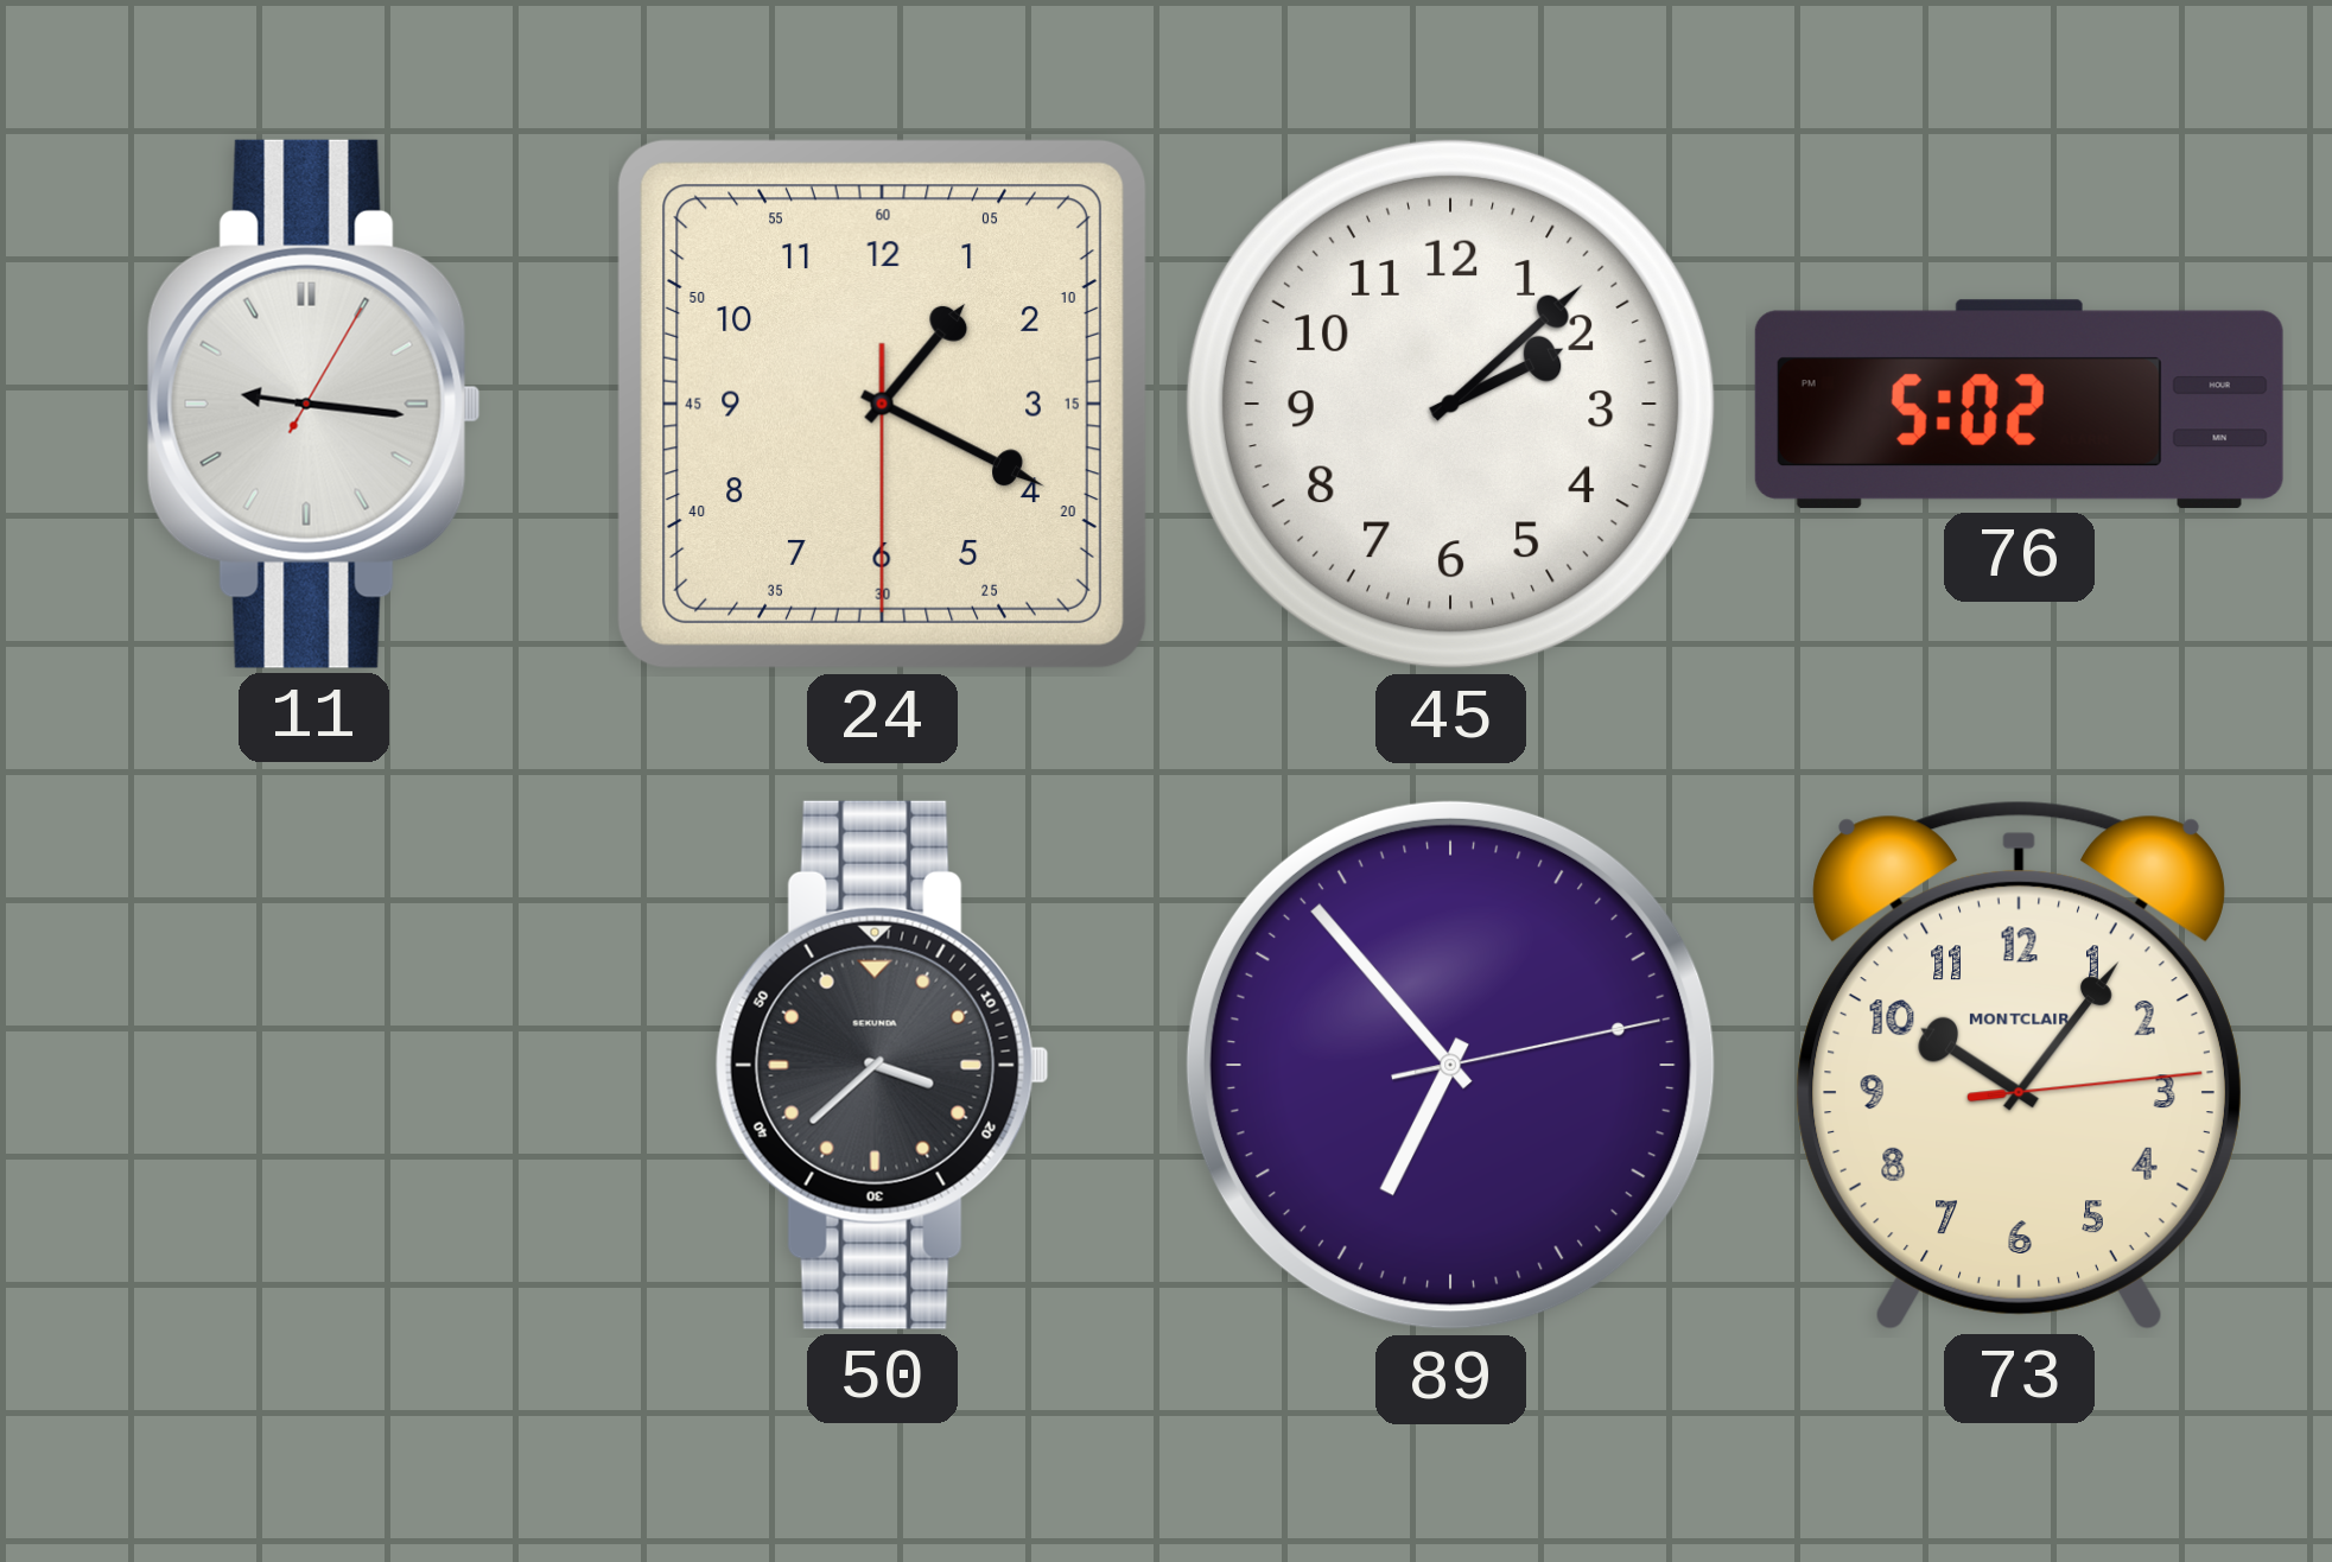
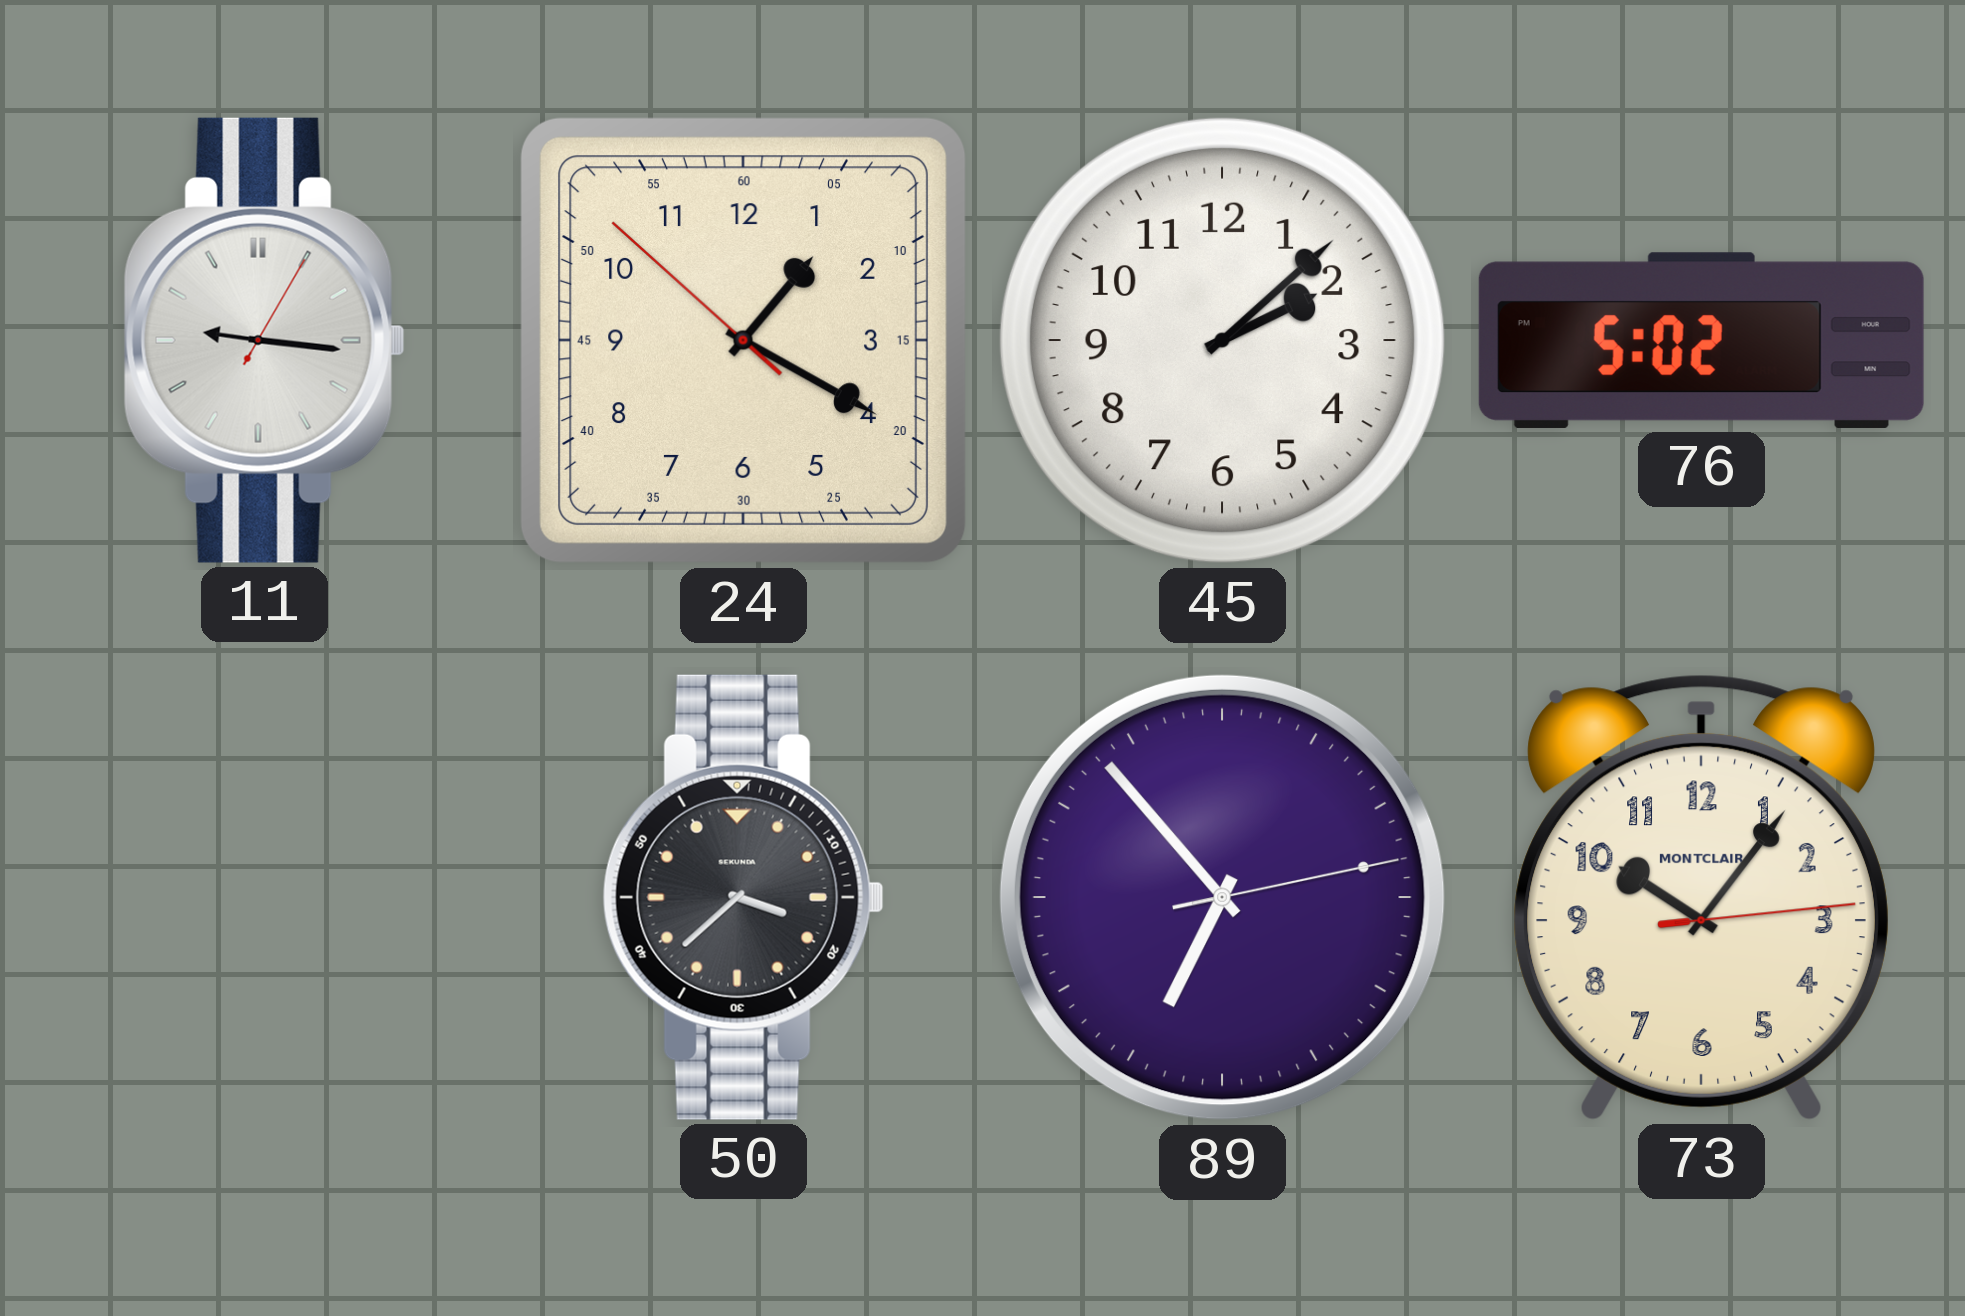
24: 1:19:30 -> 1:19:52
